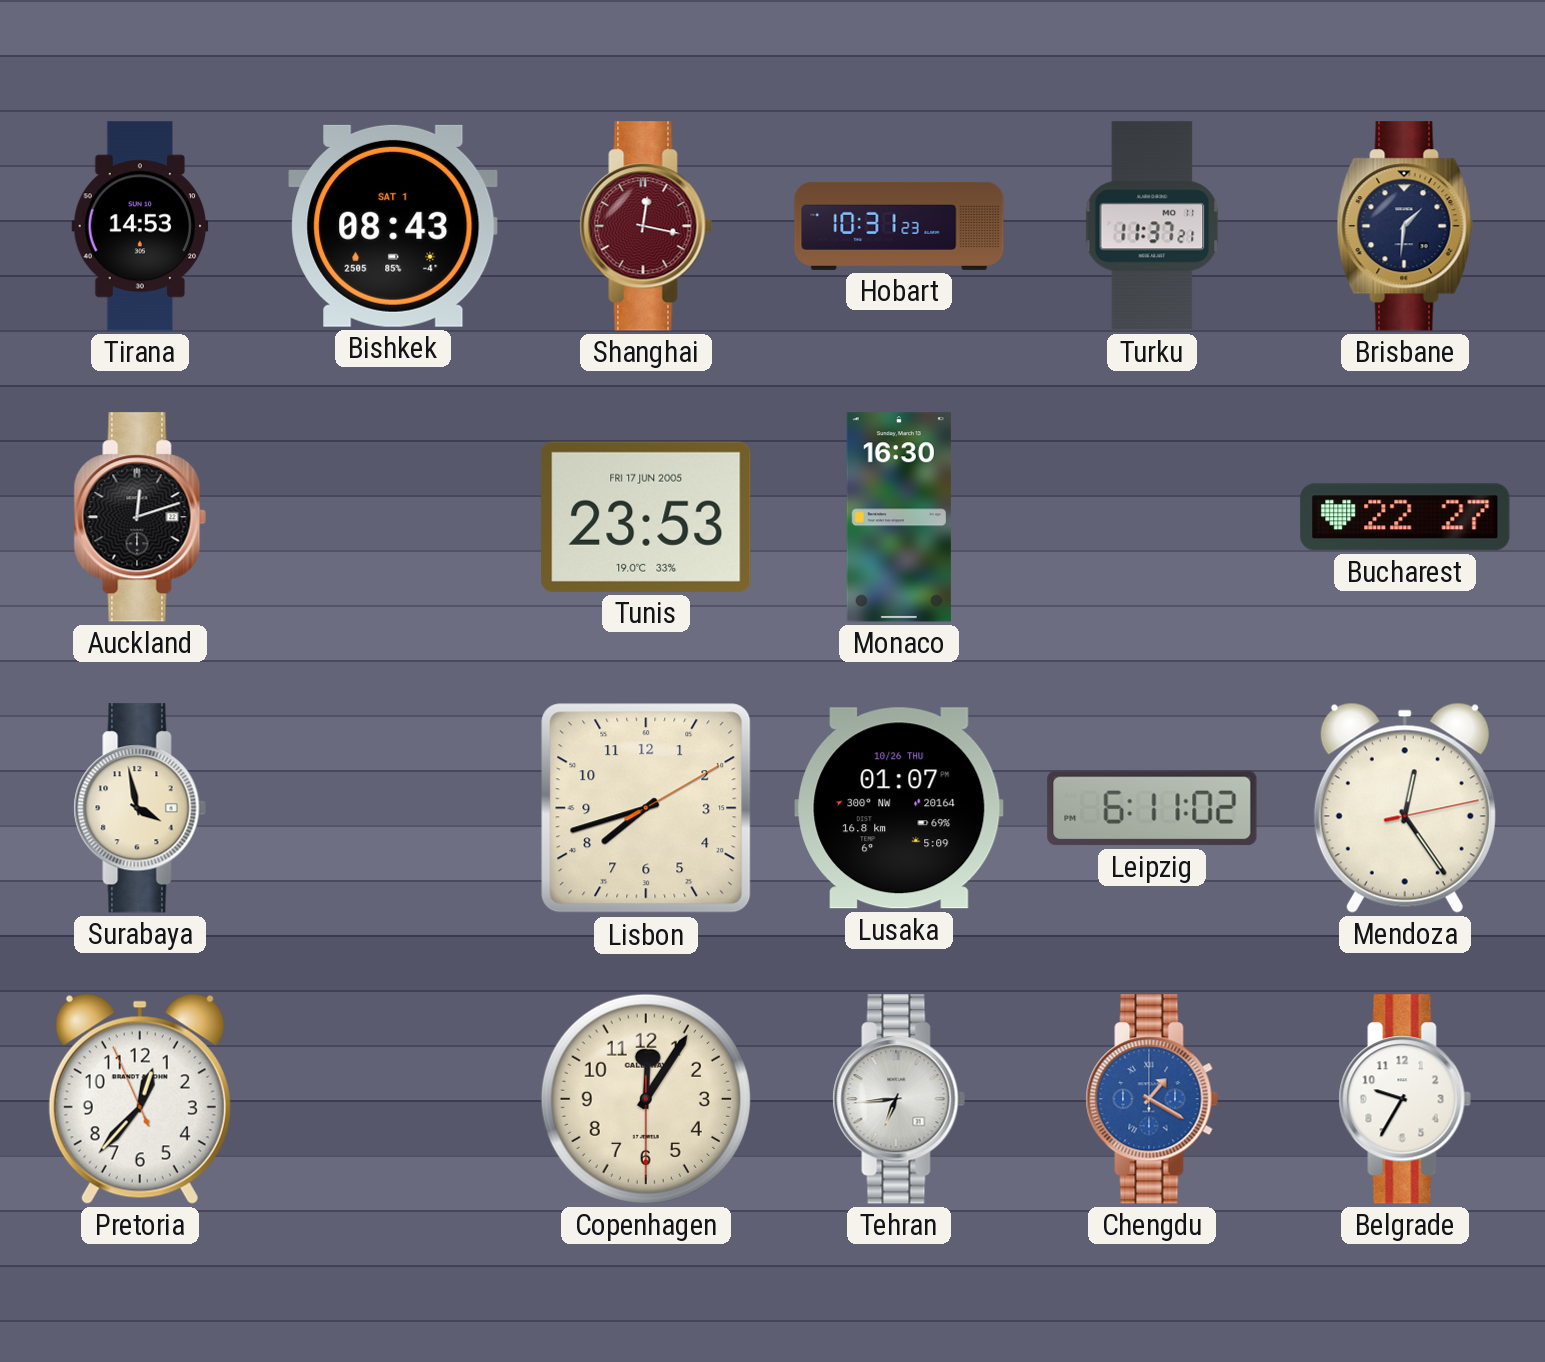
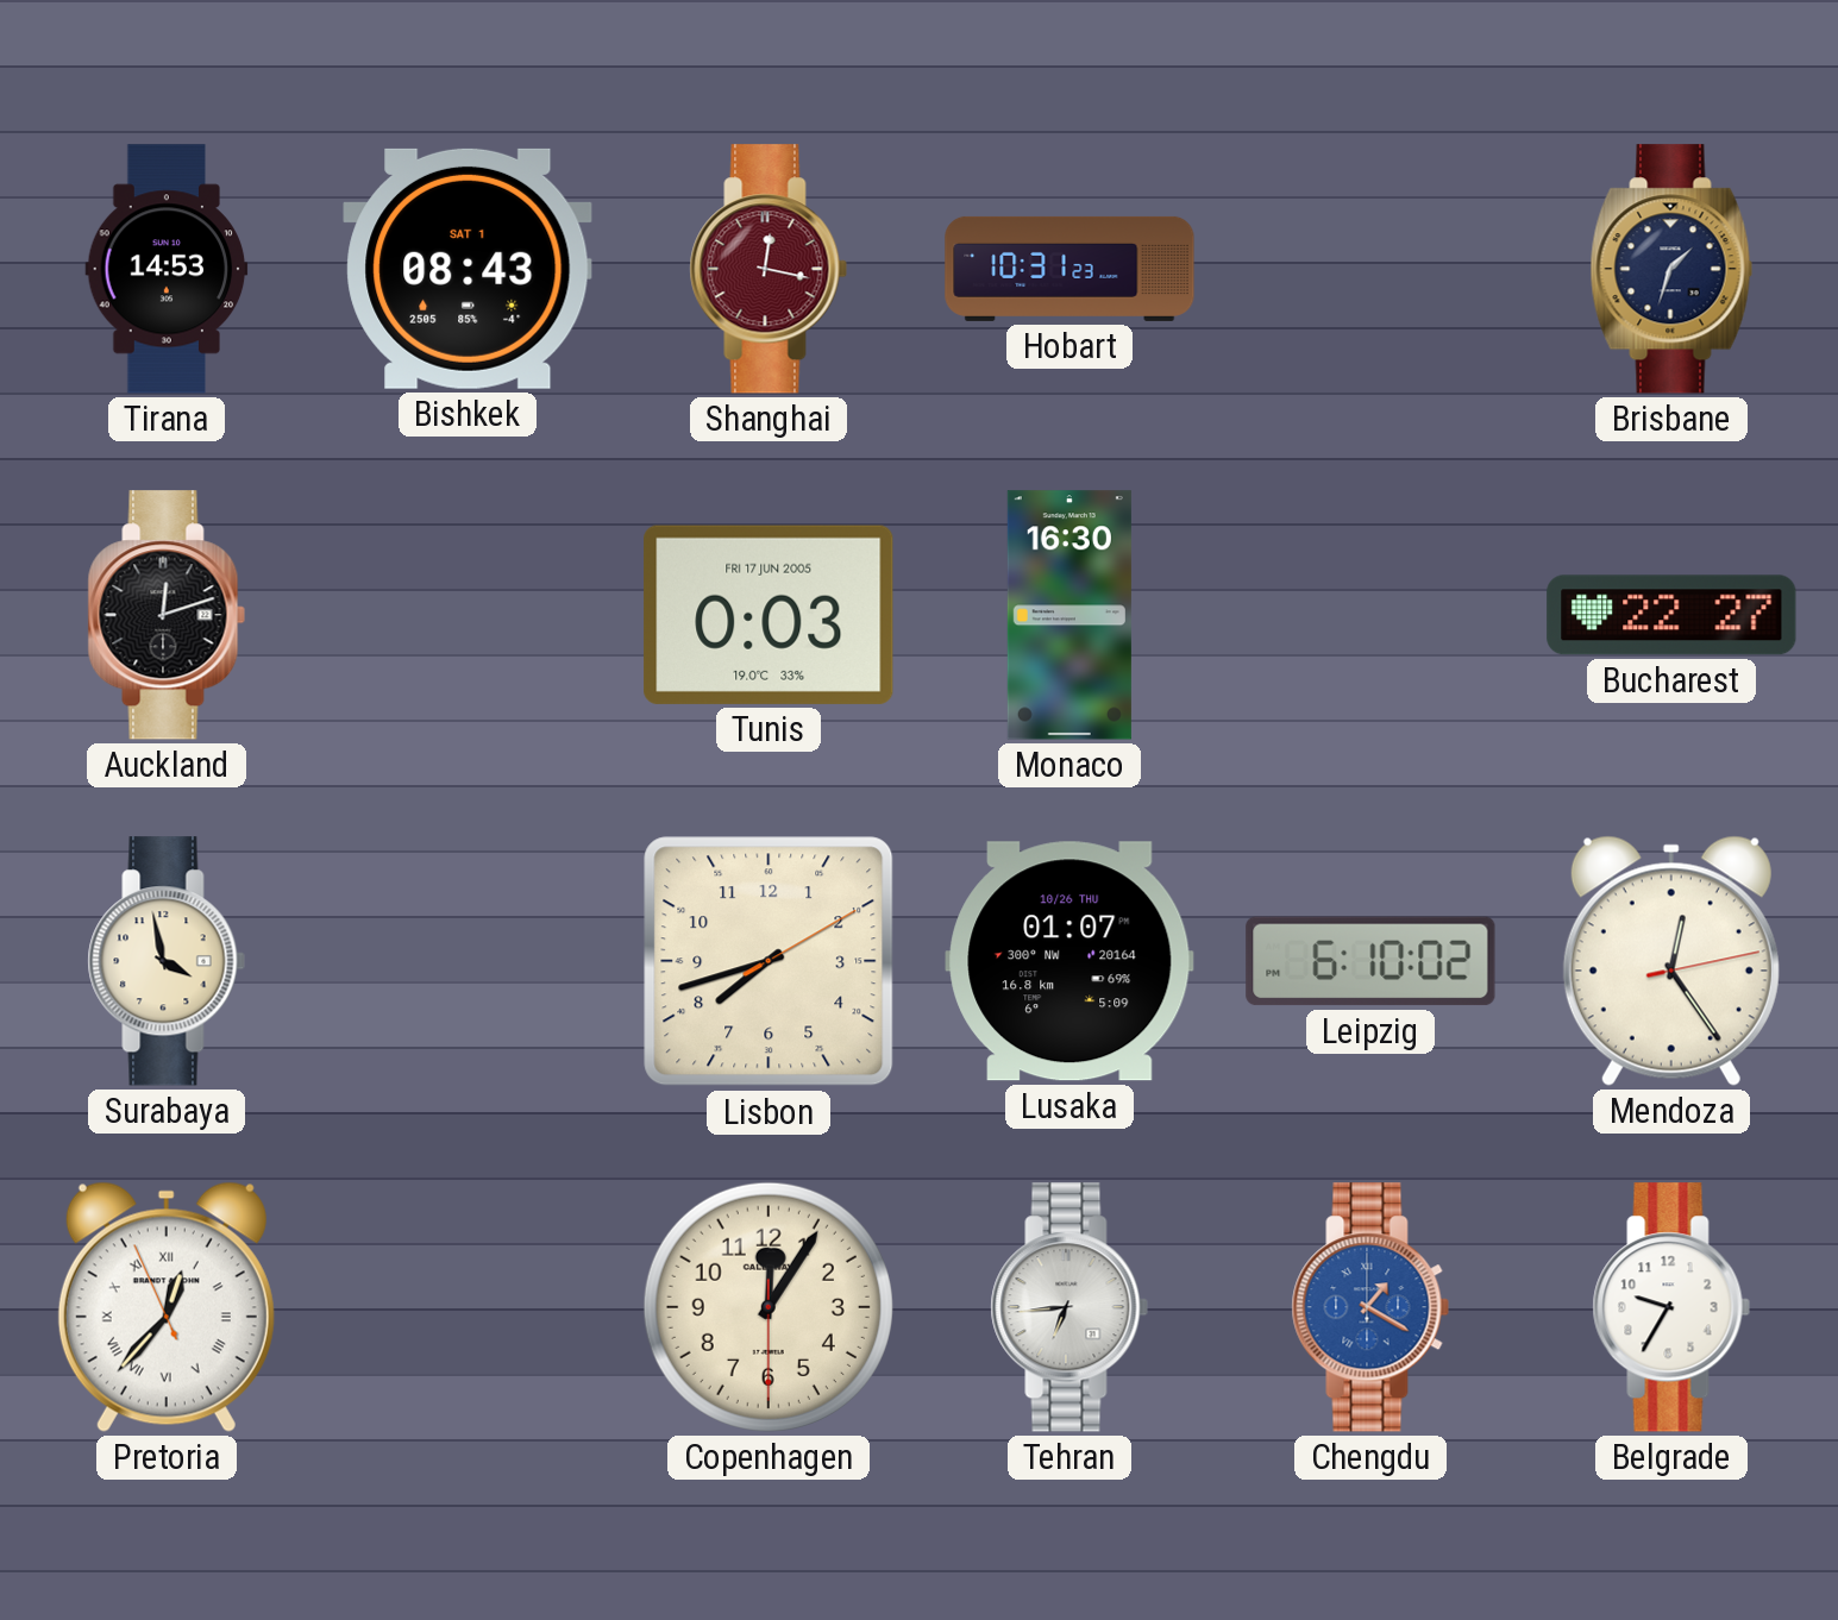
Turku: 11:37 -> none
Brisbane: 1:31 -> 1:33
Tunis: 23:53 -> 0:03
Leipzig: 6:11 -> 6:10
Pretoria numerals: Arabic -> Roman
